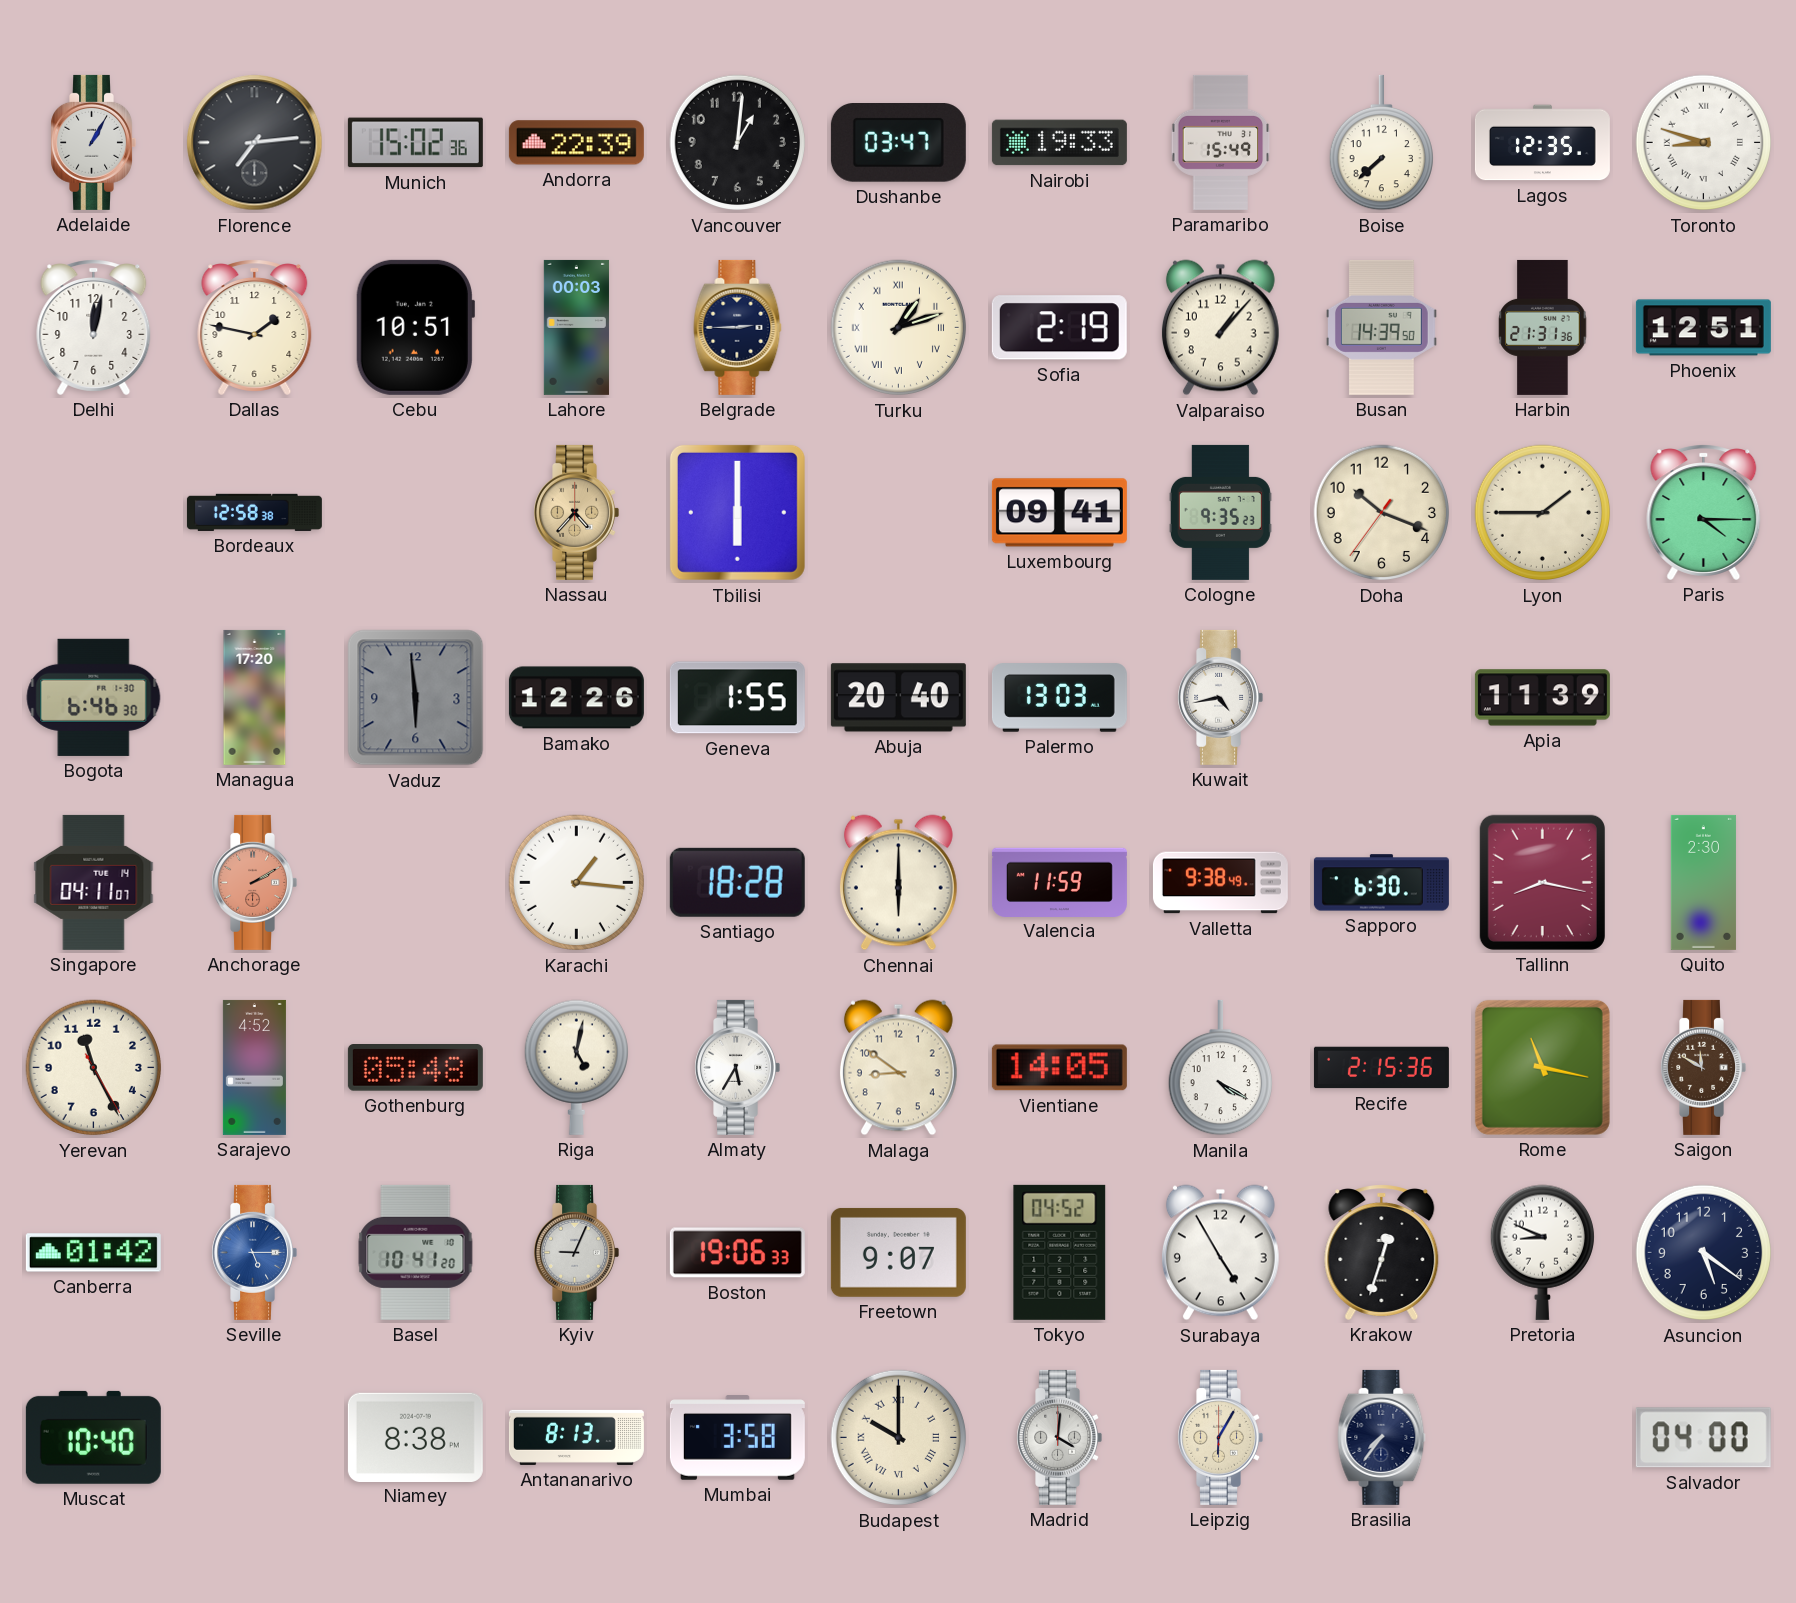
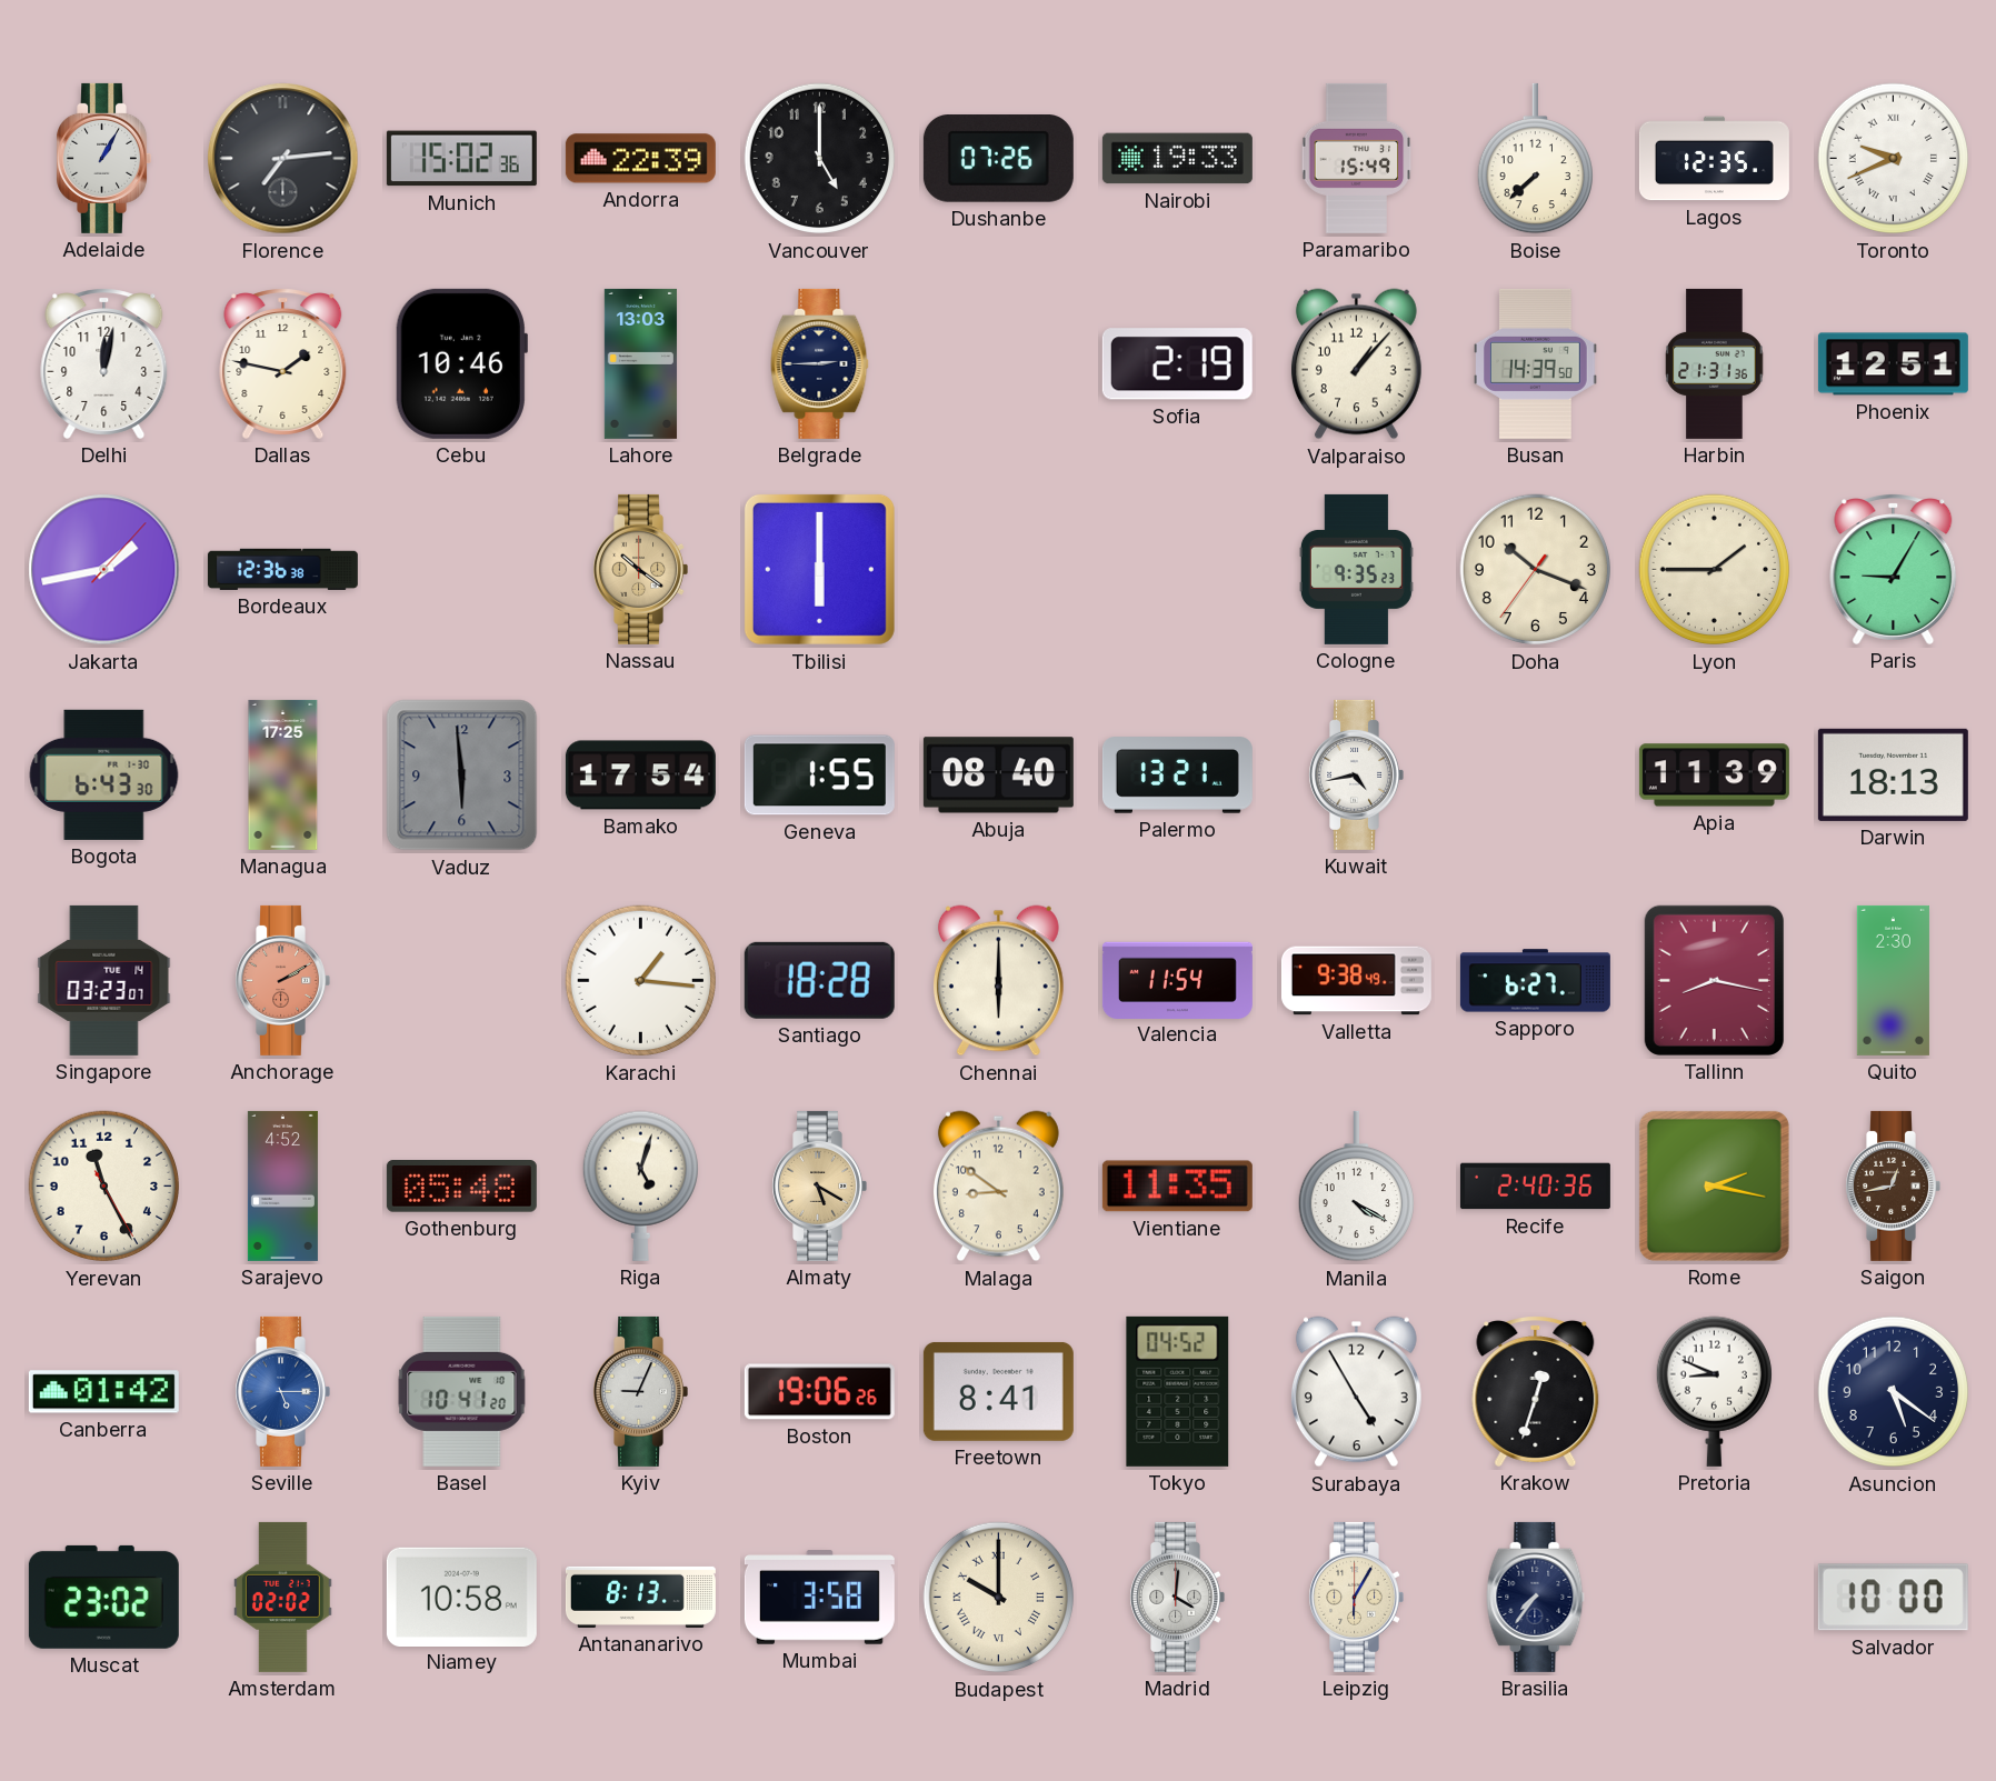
Vancouver: 1:01 -> 5:00
Dushanbe: 03:47 -> 07:26
Toronto: 8:48 -> 9:41
Cebu: 10:51 -> 10:46
Lahore: 00:03 -> 13:03
Turku: 1:12 -> none
Jakarta: none -> 1:43
Bordeaux: 12:58 -> 12:36
Nassau: 4:37 -> 10:21
Luxembourg: 09:41 -> none
Paris: 4:15 -> 9:05
Bogota: 6:46 -> 6:43
Managua: 17:20 -> 17:25
Bamako: 12:26 -> 17:54
Abuja: 20:40 -> 08:40
Palermo: 13:03 -> 13:21
Darwin: none -> 18:13
Singapore: 04:11 -> 03:23
Valencia: 11:59 -> 11:54
Sapporo: 6:30 -> 6:27
Riga: 5:02 -> 5:03
Almaty: 5:35 -> 5:20
Almaty dial: white -> champagne
Vientiane: 14:05 -> 11:35
Recife: 2:15 -> 2:40
Rome: 11:17 -> 2:17
Saigon: 11:50 -> 12:43
Boston: 19:06:33 -> 19:06:26
Freetown: 9:07 -> 8:41
Muscat: 10:40 -> 23:02
Amsterdam: none -> 02:02
Niamey: 8:38 -> 10:58
Salvador: 04:00 -> 10:00
